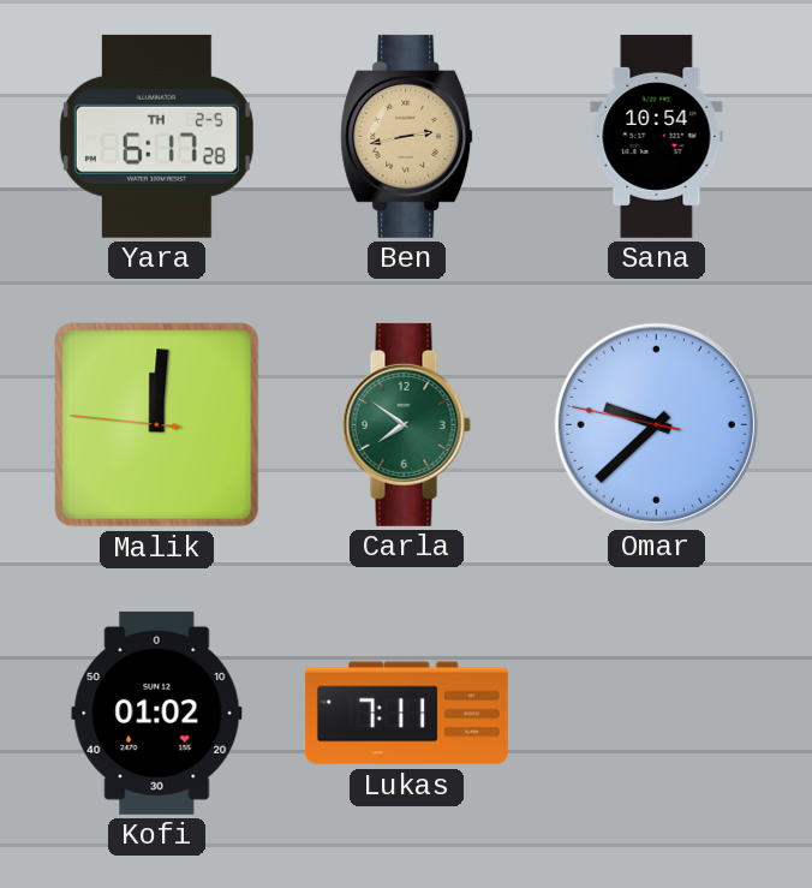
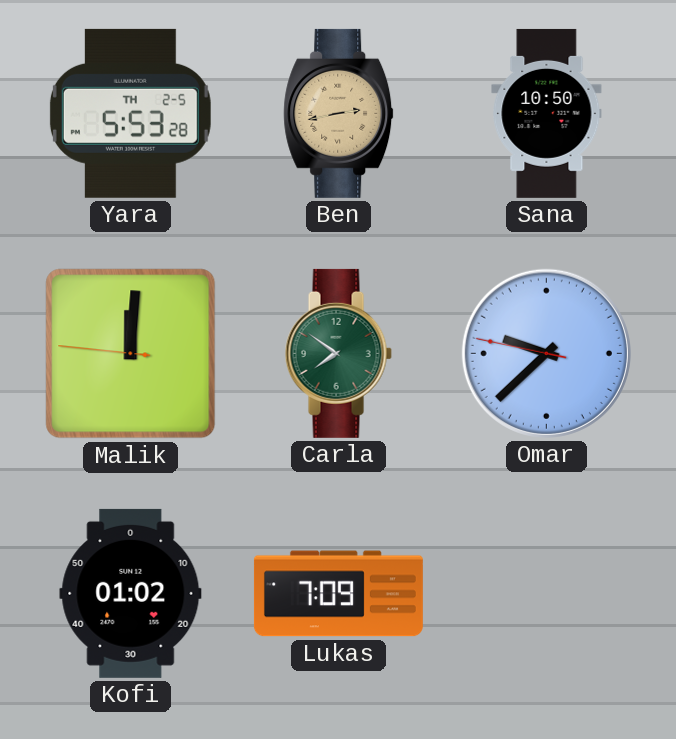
Yara: 6:17 -> 5:53
Sana: 10:54 -> 10:50
Lukas: 7:11 -> 7:09
